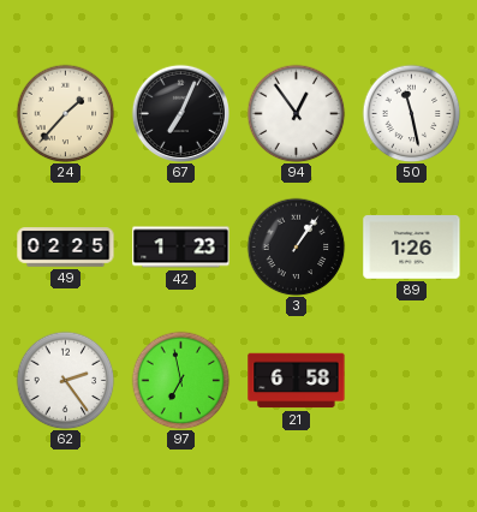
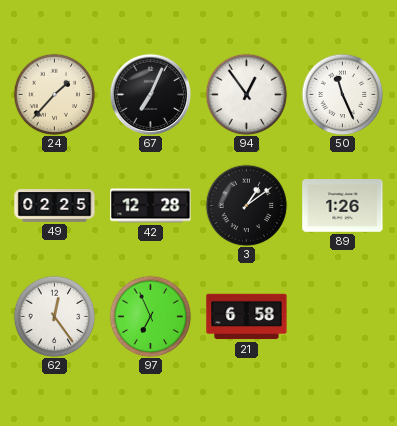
50: 11:28 -> 11:26
42: 1:23 -> 12:28
3: 1:06 -> 1:09
62: 2:24 -> 12:24
97: 6:58 -> 6:56
